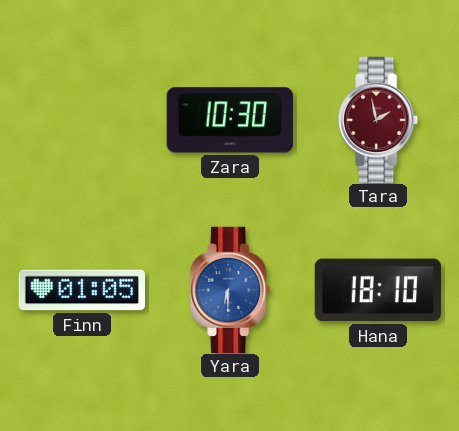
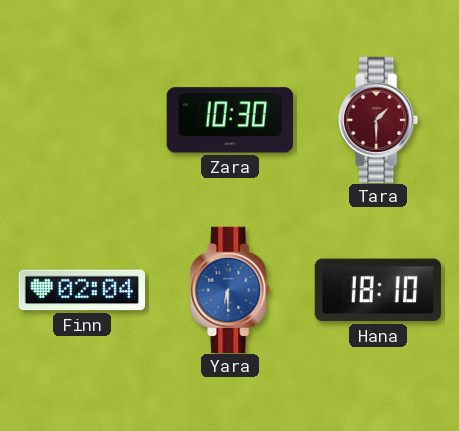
Tara: 1:58 -> 1:30
Finn: 01:05 -> 02:04
